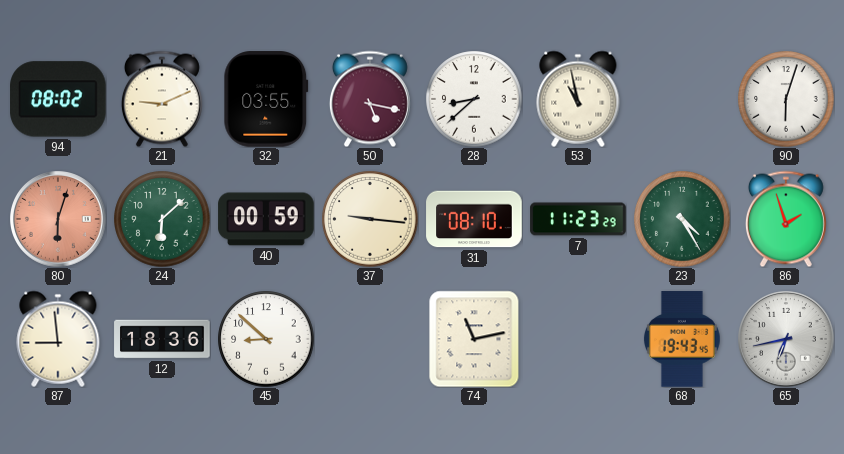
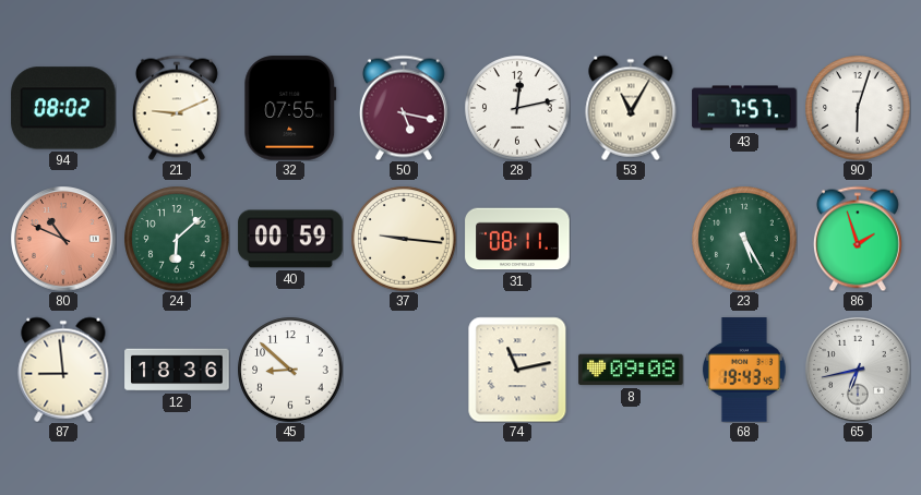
32: 03:55 -> 07:55
28: 8:38 -> 12:13
53: 10:58 -> 11:05
43: none -> 7:57
80: 6:03 -> 10:49
31: 08:10 -> 08:11
7: 11:23 -> none
23: 4:25 -> 5:25
8: none -> 09:08
